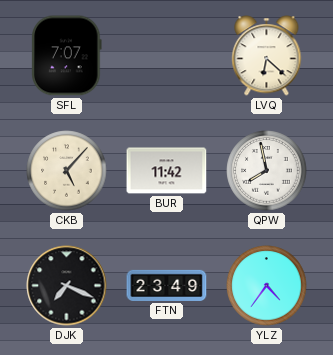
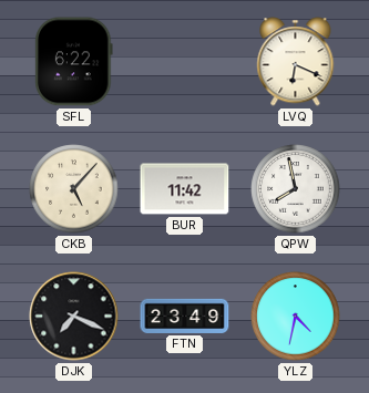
SFL: 7:07 -> 6:22
LVQ: 6:22 -> 6:19
YLZ: 4:36 -> 4:32
